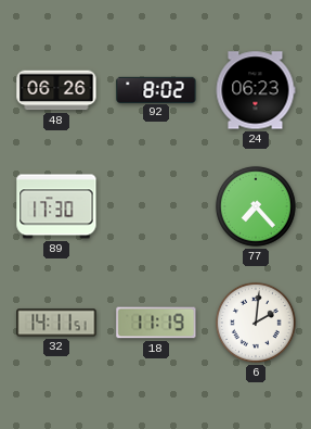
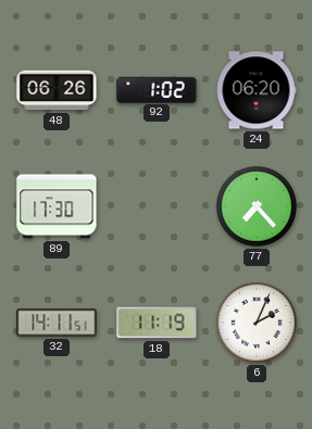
92: 8:02 -> 1:02
24: 06:23 -> 06:20
6: 2:01 -> 2:04
